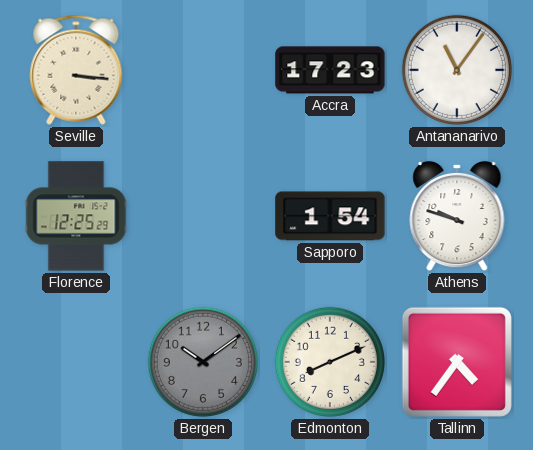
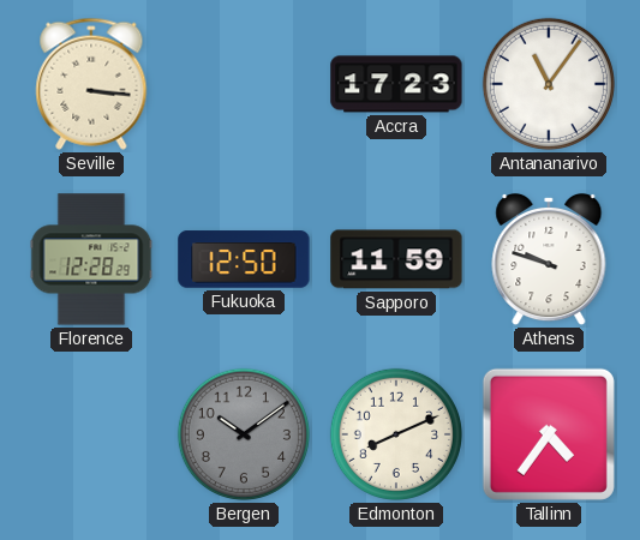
Florence: 12:25 -> 12:28
Fukuoka: none -> 12:50
Sapporo: 1:54 -> 11:59
